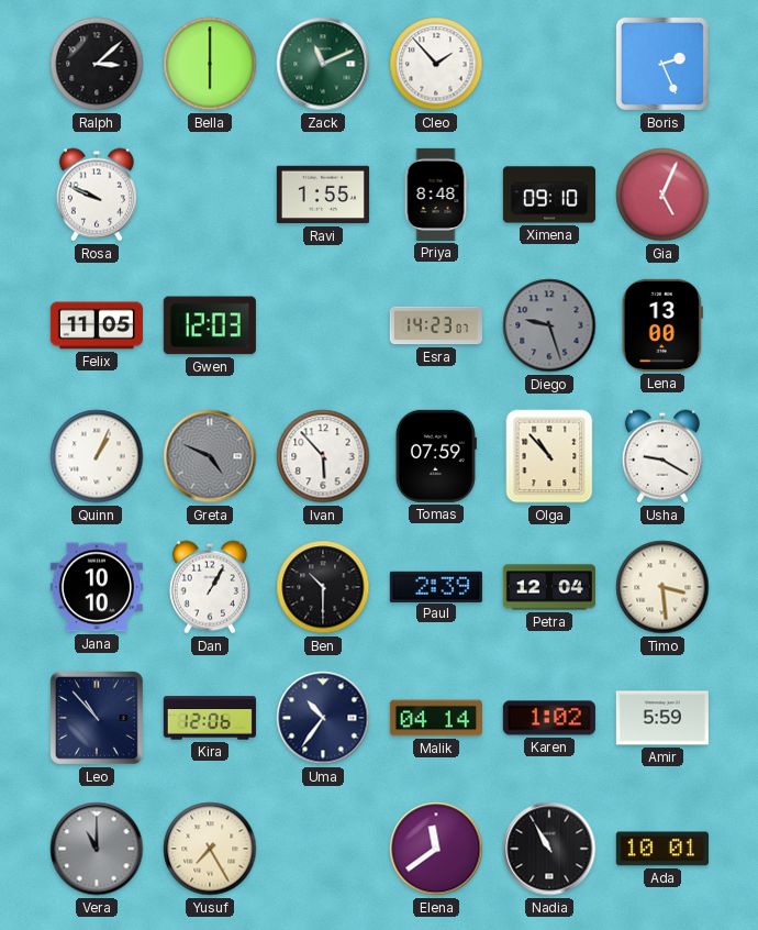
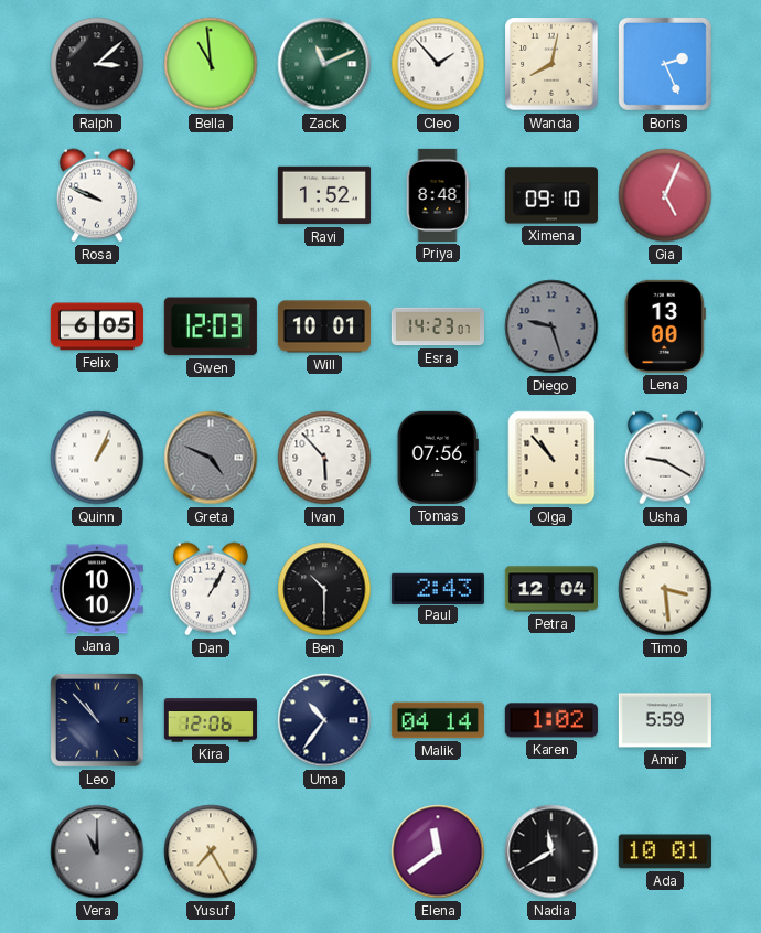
Bella: 6:00 -> 10:59
Wanda: none -> 8:02
Ravi: 1:55 -> 1:52
Felix: 11:05 -> 6:05
Will: none -> 10:01
Tomas: 07:59 -> 07:56
Paul: 2:39 -> 2:43
Nadia: 10:55 -> 11:40
